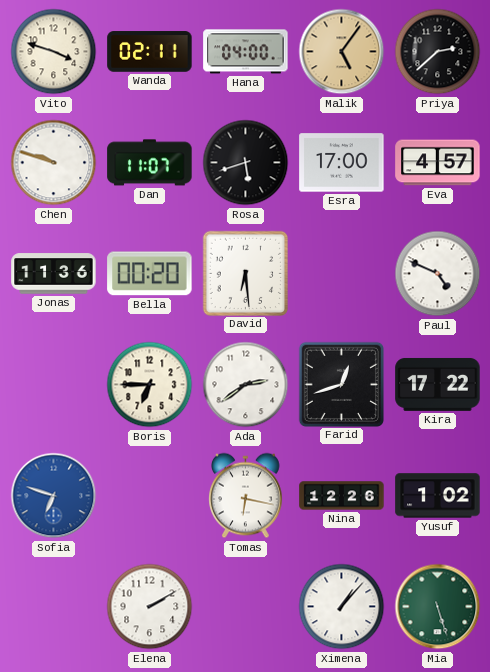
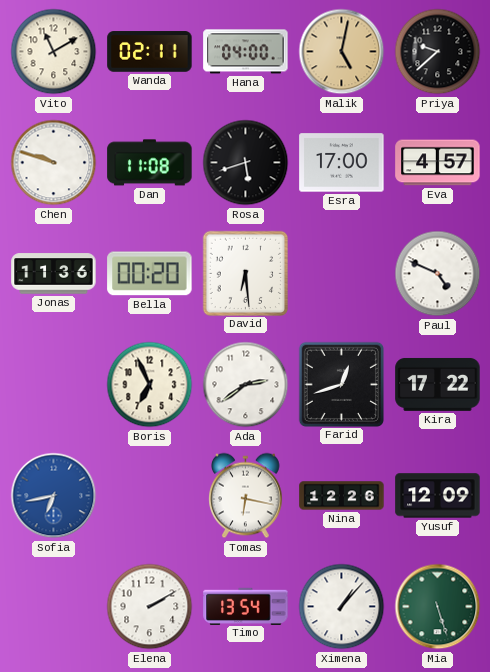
Vito: 3:48 -> 11:10
Malik: 5:06 -> 5:02
Priya: 2:38 -> 9:38
Dan: 11:07 -> 11:08
Boris: 6:45 -> 6:56
Sofia: 6:48 -> 6:43
Yusuf: 1:02 -> 12:09
Timo: none -> 13:54
